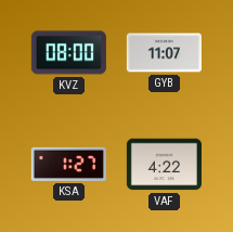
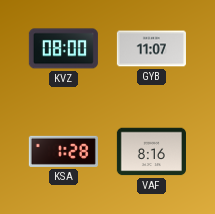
KSA: 1:27 -> 1:28
VAF: 4:22 -> 8:16
